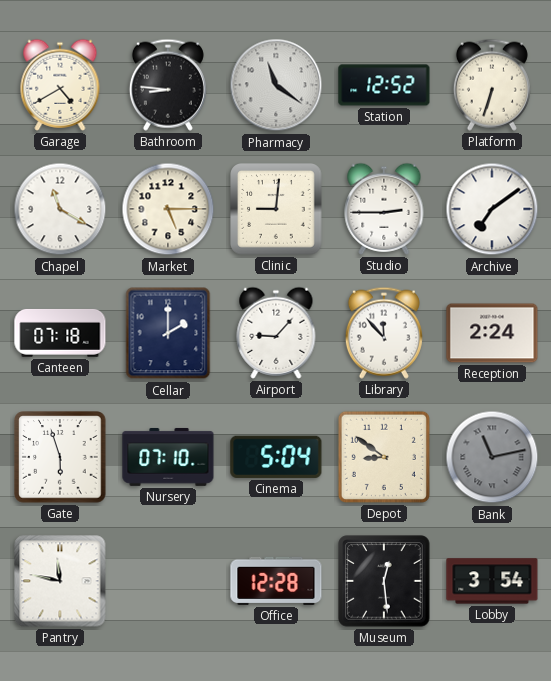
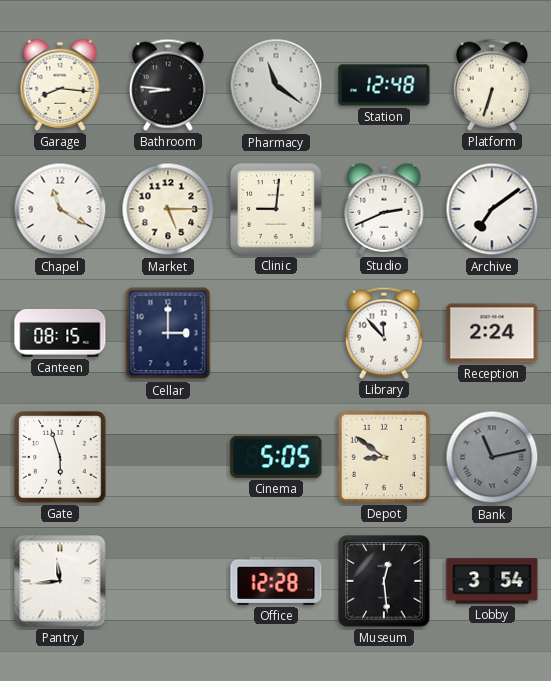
Garage: 4:40 -> 8:16
Station: 12:52 -> 12:48
Studio: 2:45 -> 2:41
Canteen: 07:18 -> 08:15
Cellar: 2:00 -> 3:00
Airport: 9:07 -> none
Nursery: 07:10 -> none
Cinema: 5:04 -> 5:05
Pantry: 11:47 -> 11:44
